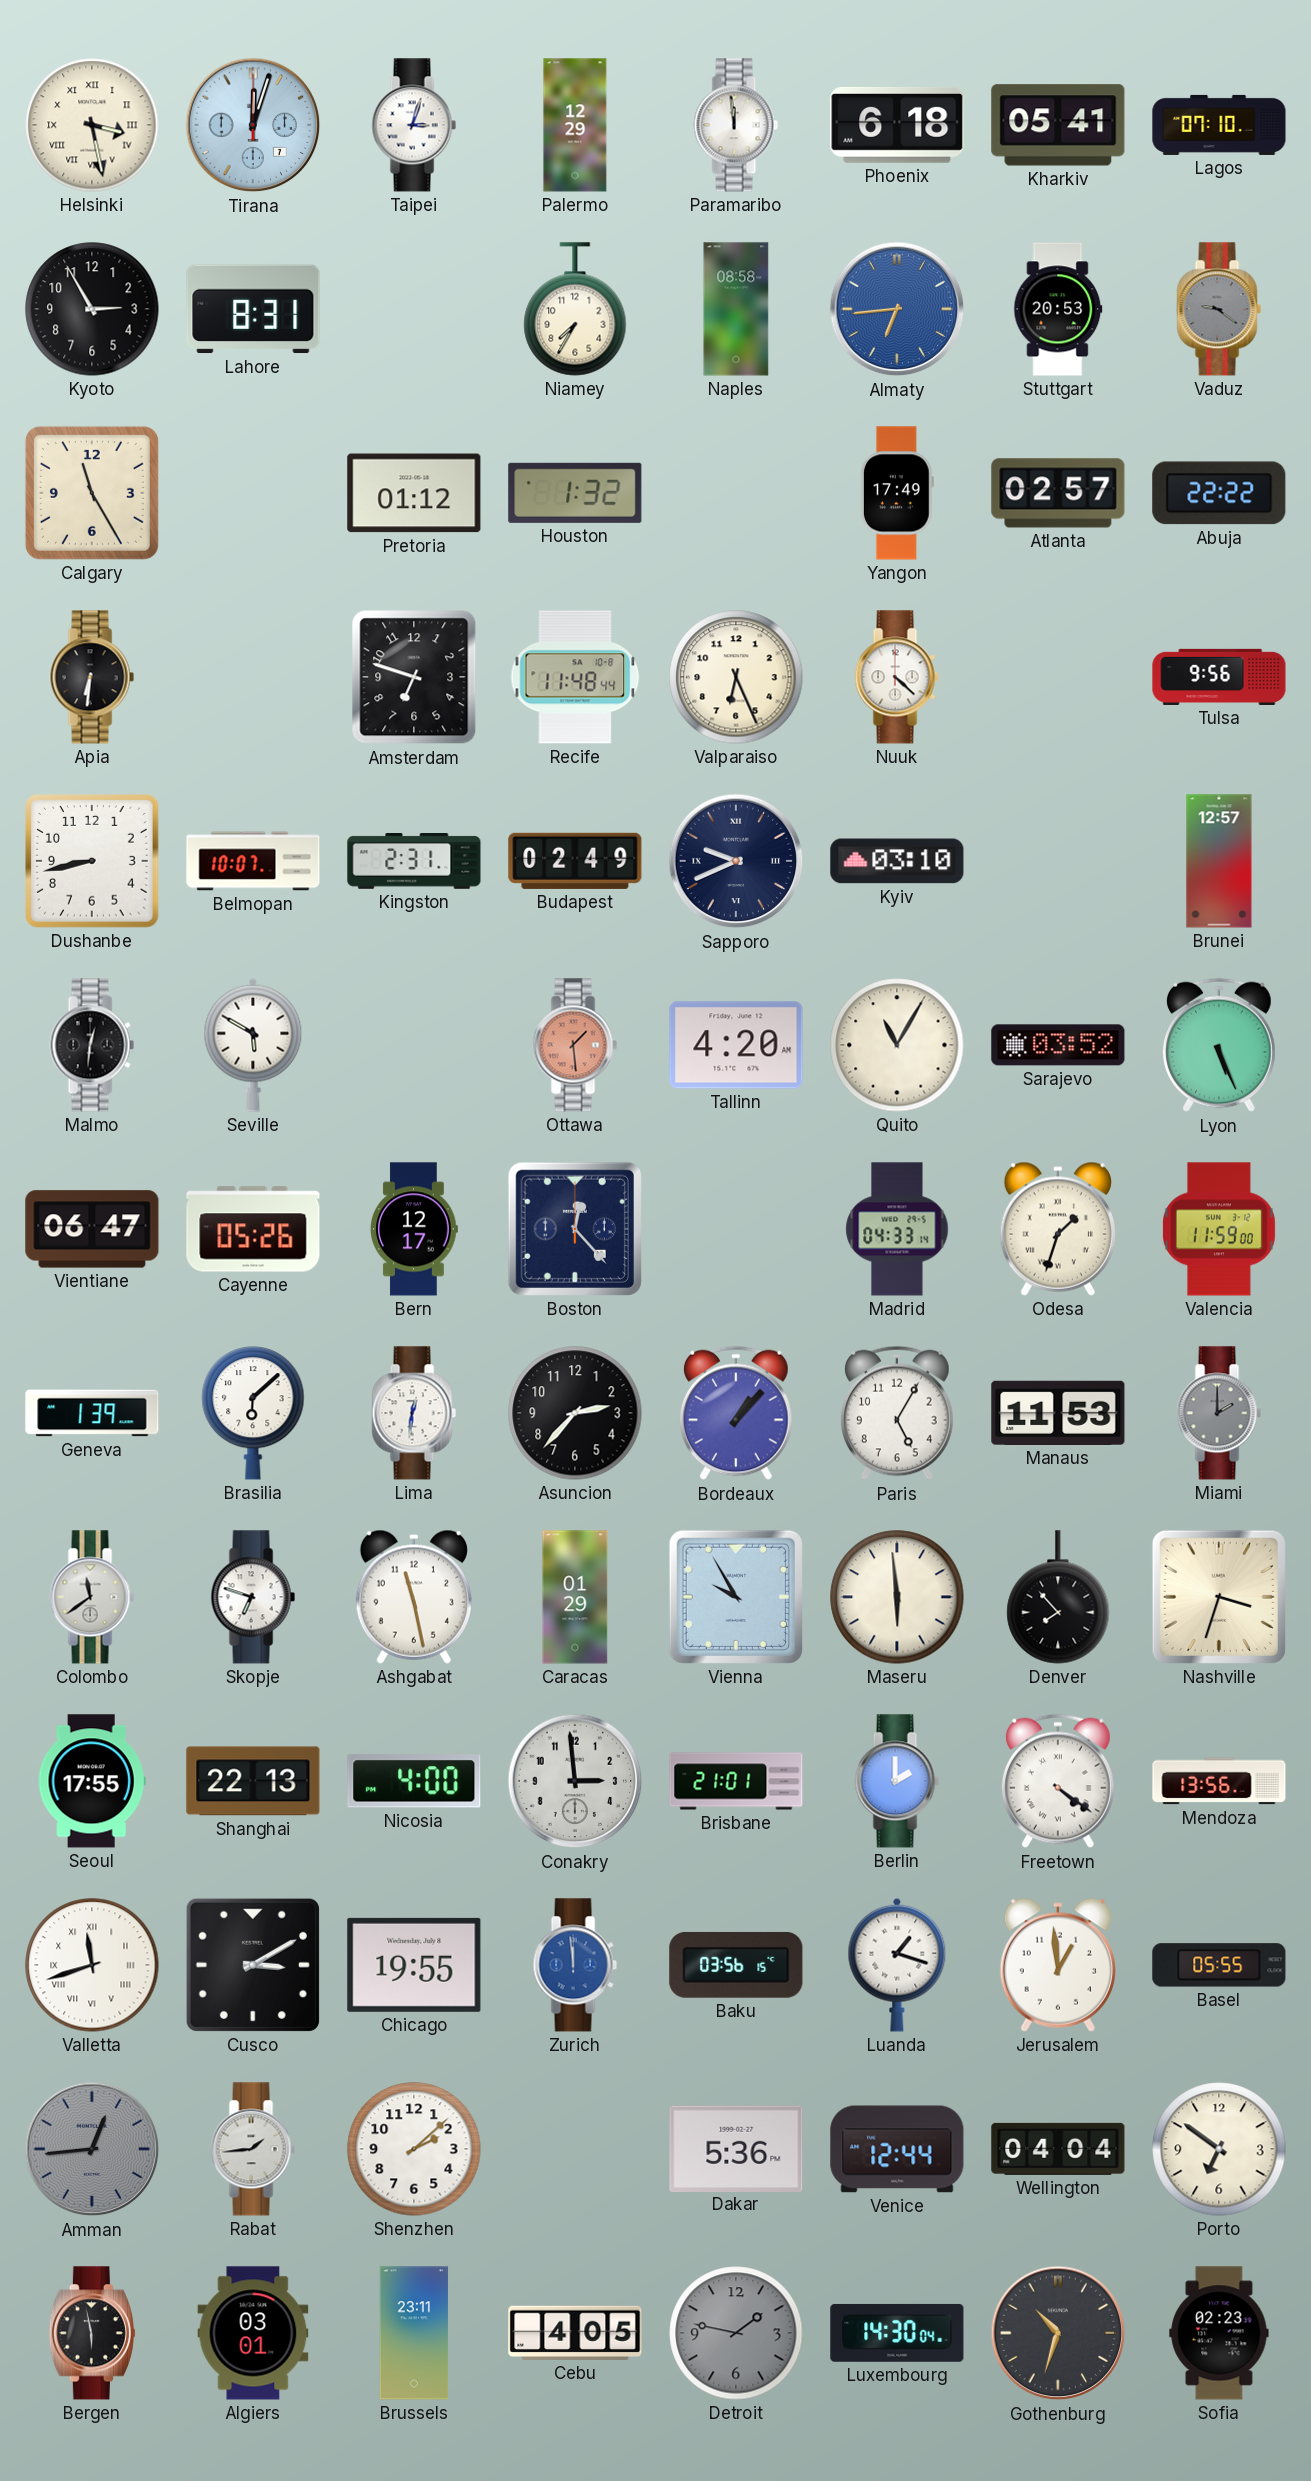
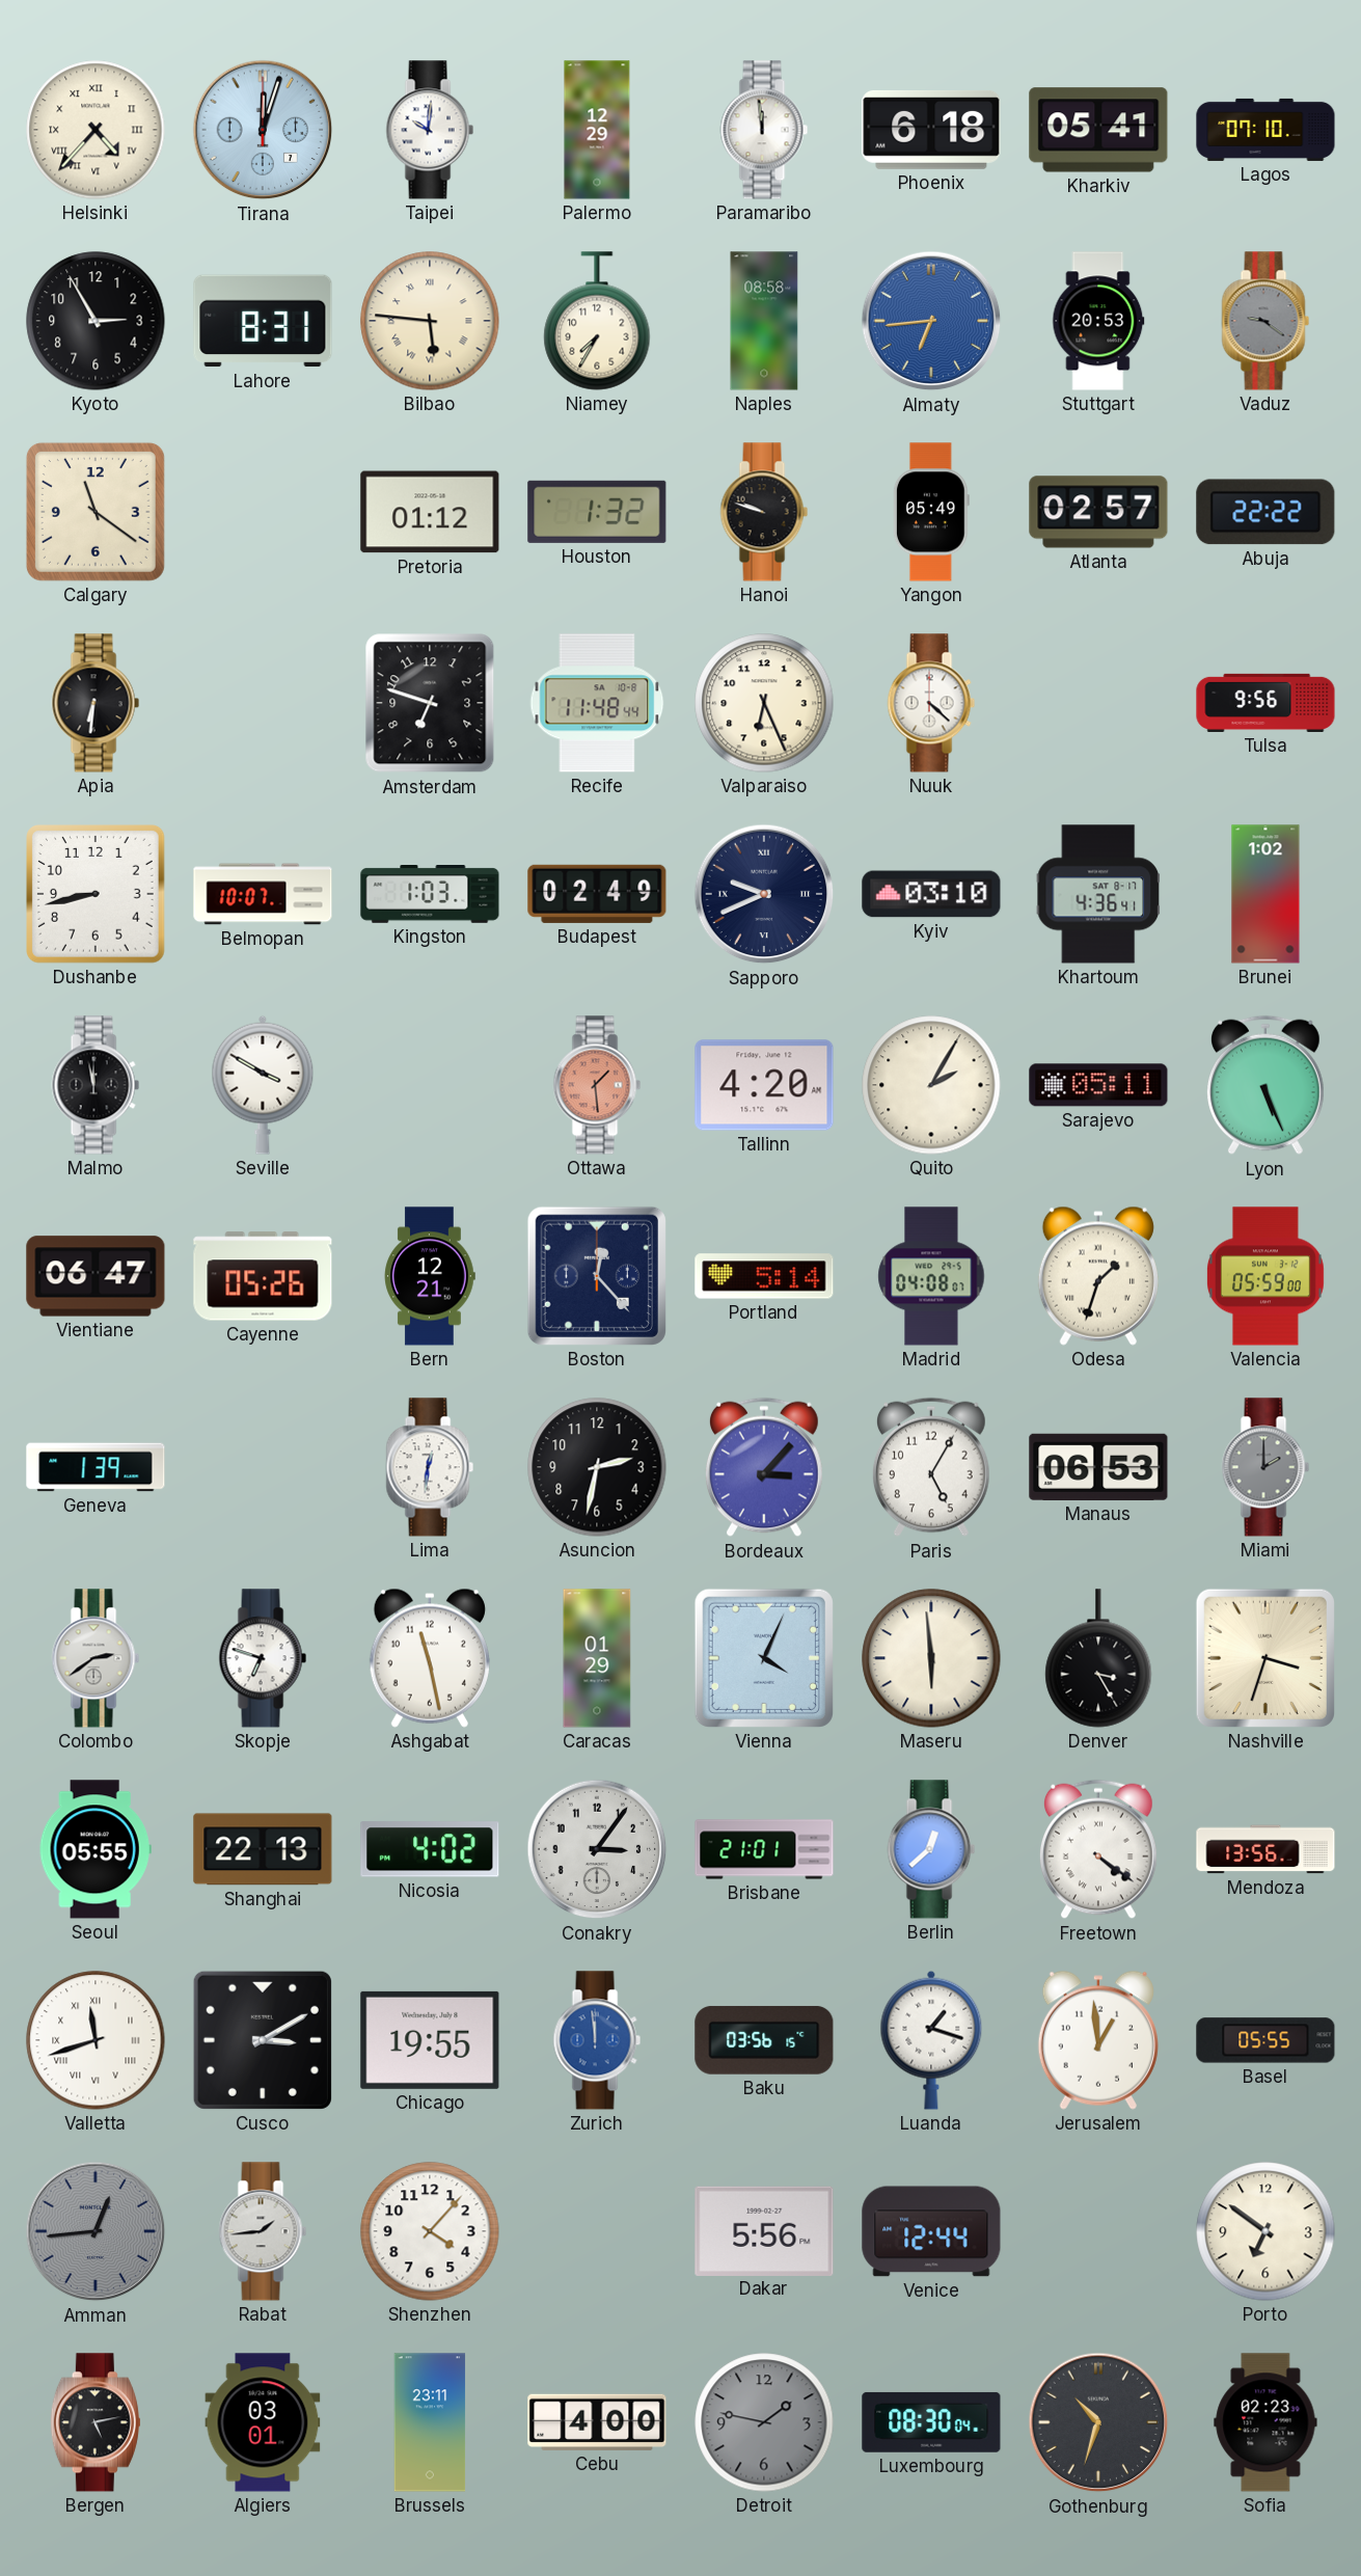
Helsinki: 3:28 -> 4:37
Taipei: 3:03 -> 10:01
Bilbao: none -> 5:46
Calgary: 11:25 -> 11:21
Hanoi: none -> 9:48
Yangon: 17:49 -> 05:49
Kingston: 2:31 -> 1:03
Khartoum: none -> 4:36
Brunei: 12:57 -> 1:02
Malmo: 12:31 -> 11:58
Seville: 5:50 -> 3:50
Quito: 11:05 -> 2:05
Sarajevo: 03:52 -> 05:11
Bern: 12:17 -> 12:21
Portland: none -> 5:14
Madrid: 04:33 -> 04:08
Valencia: 11:59 -> 05:59
Brasilia: 6:08 -> none
Asuncion: 2:37 -> 2:32
Bordeaux: 1:07 -> 3:07
Manaus: 11:53 -> 06:53
Colombo: 11:39 -> 2:39
Vienna: 9:55 -> 4:04
Denver: 7:53 -> 3:25
Seoul: 17:55 -> 05:55
Nicosia: 4:00 -> 4:02
Conakry: 2:59 -> 3:06
Berlin: 2:00 -> 12:38
Shenzhen: 2:08 -> 4:07
Dakar: 5:36 -> 5:56
Wellington: 04:04 -> none
Bergen: 5:58 -> 5:13
Cebu: 4:05 -> 4:00
Luxembourg: 14:30 -> 08:30
